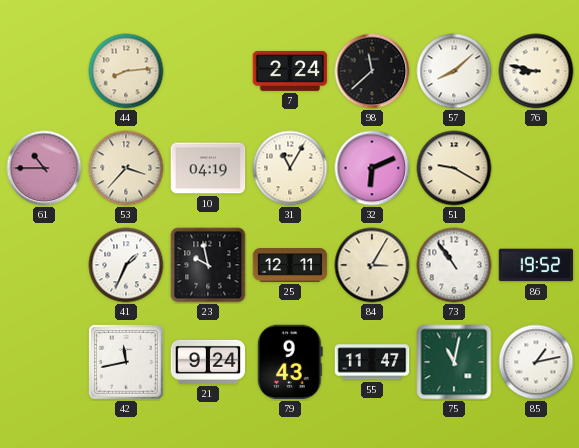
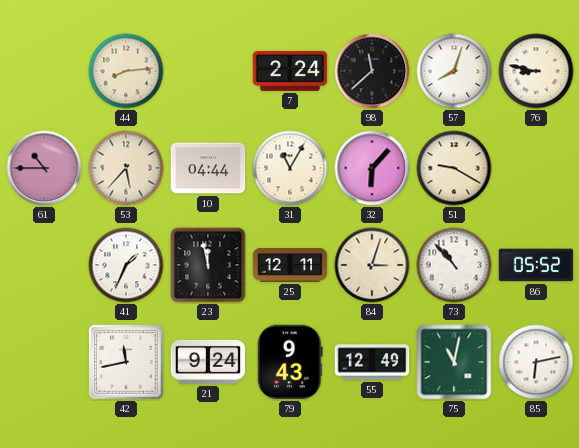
57: 8:08 -> 8:03
53: 3:37 -> 5:37
10: 04:19 -> 04:44
32: 6:11 -> 6:07
23: 9:58 -> 11:58
84: 3:05 -> 3:03
73: 10:54 -> 10:53
86: 19:52 -> 05:52
55: 11:47 -> 12:49
85: 1:13 -> 6:13
